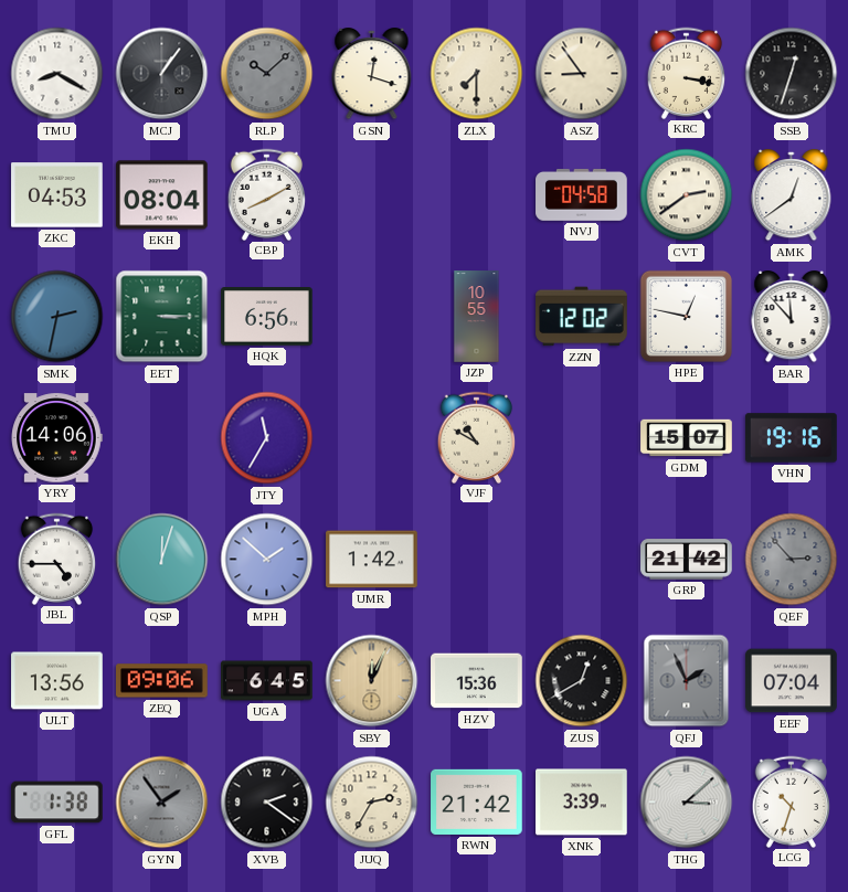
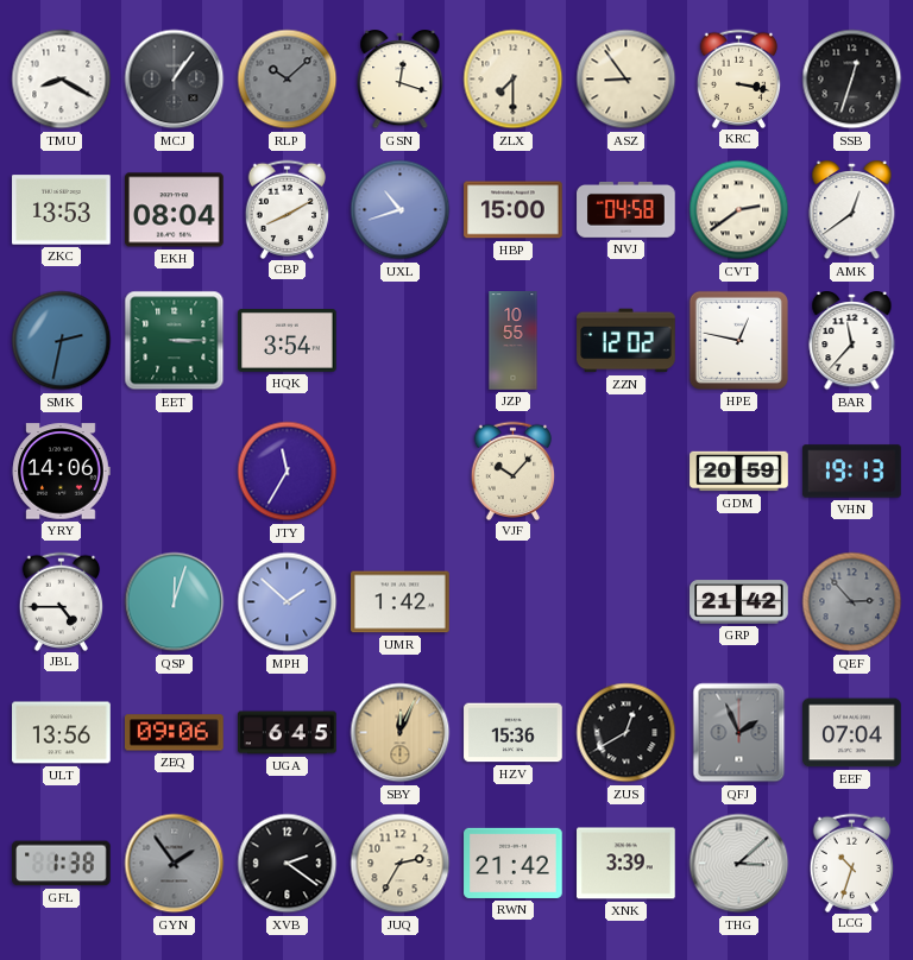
ZKC: 04:53 -> 13:53
UXL: none -> 10:42
HBP: none -> 15:00
HQK: 6:56 -> 3:54
BAR: 11:53 -> 11:37
VJF: 10:50 -> 10:07
GDM: 15:07 -> 20:59
VHN: 19:16 -> 19:13
